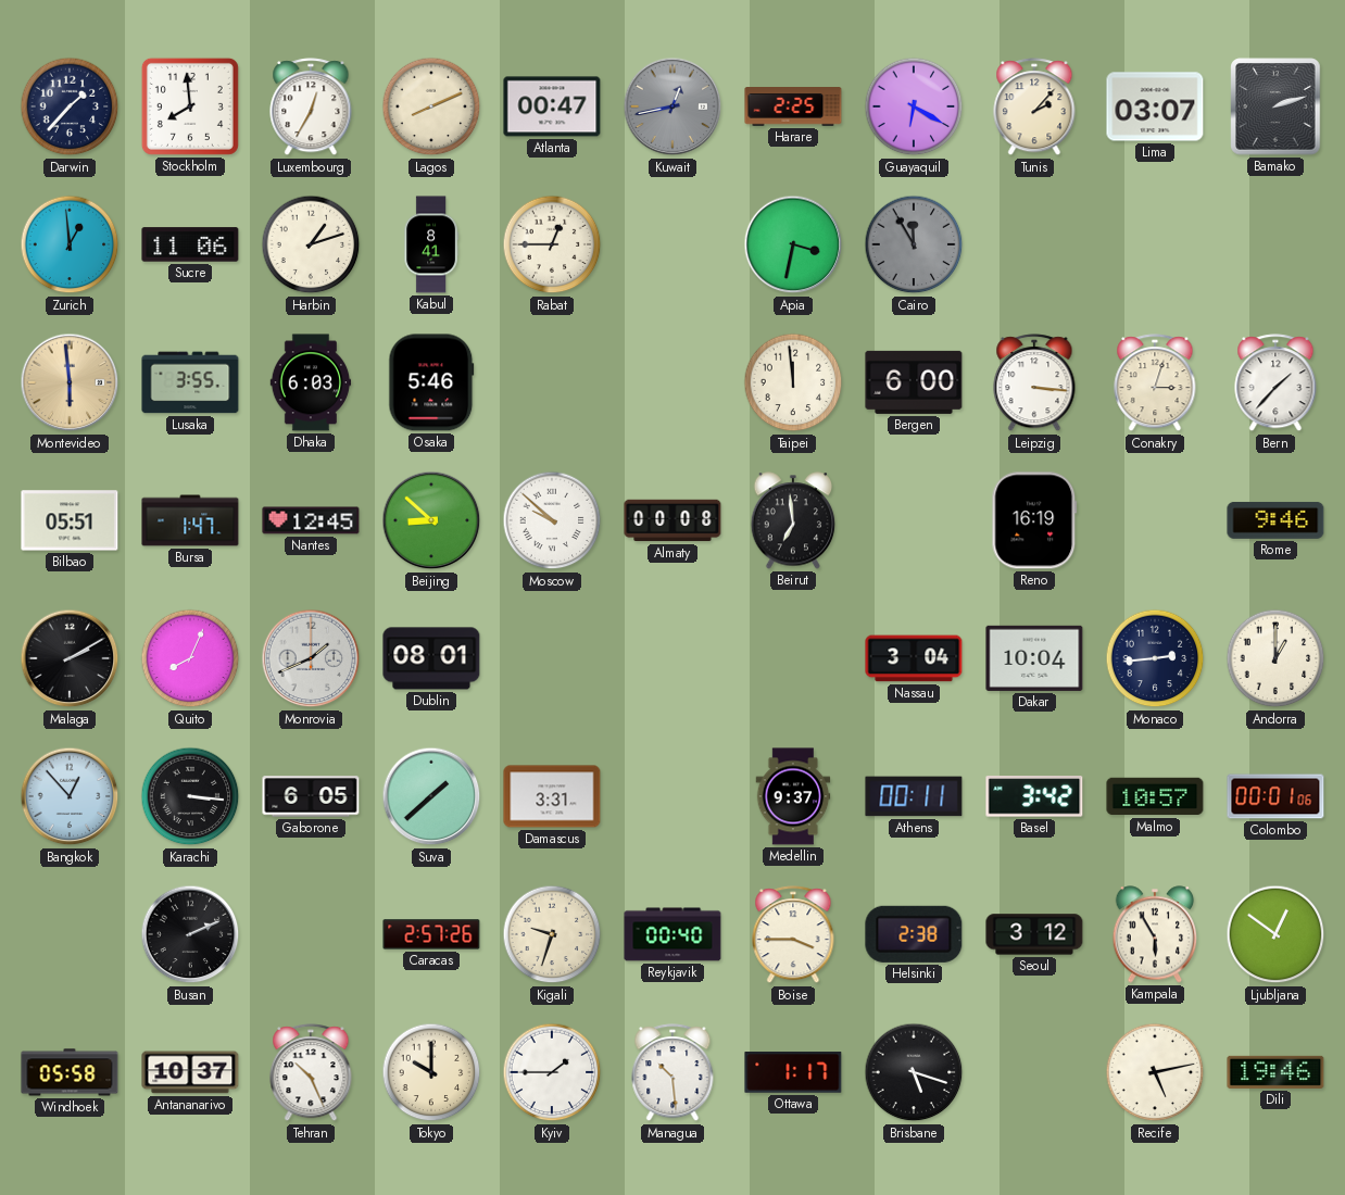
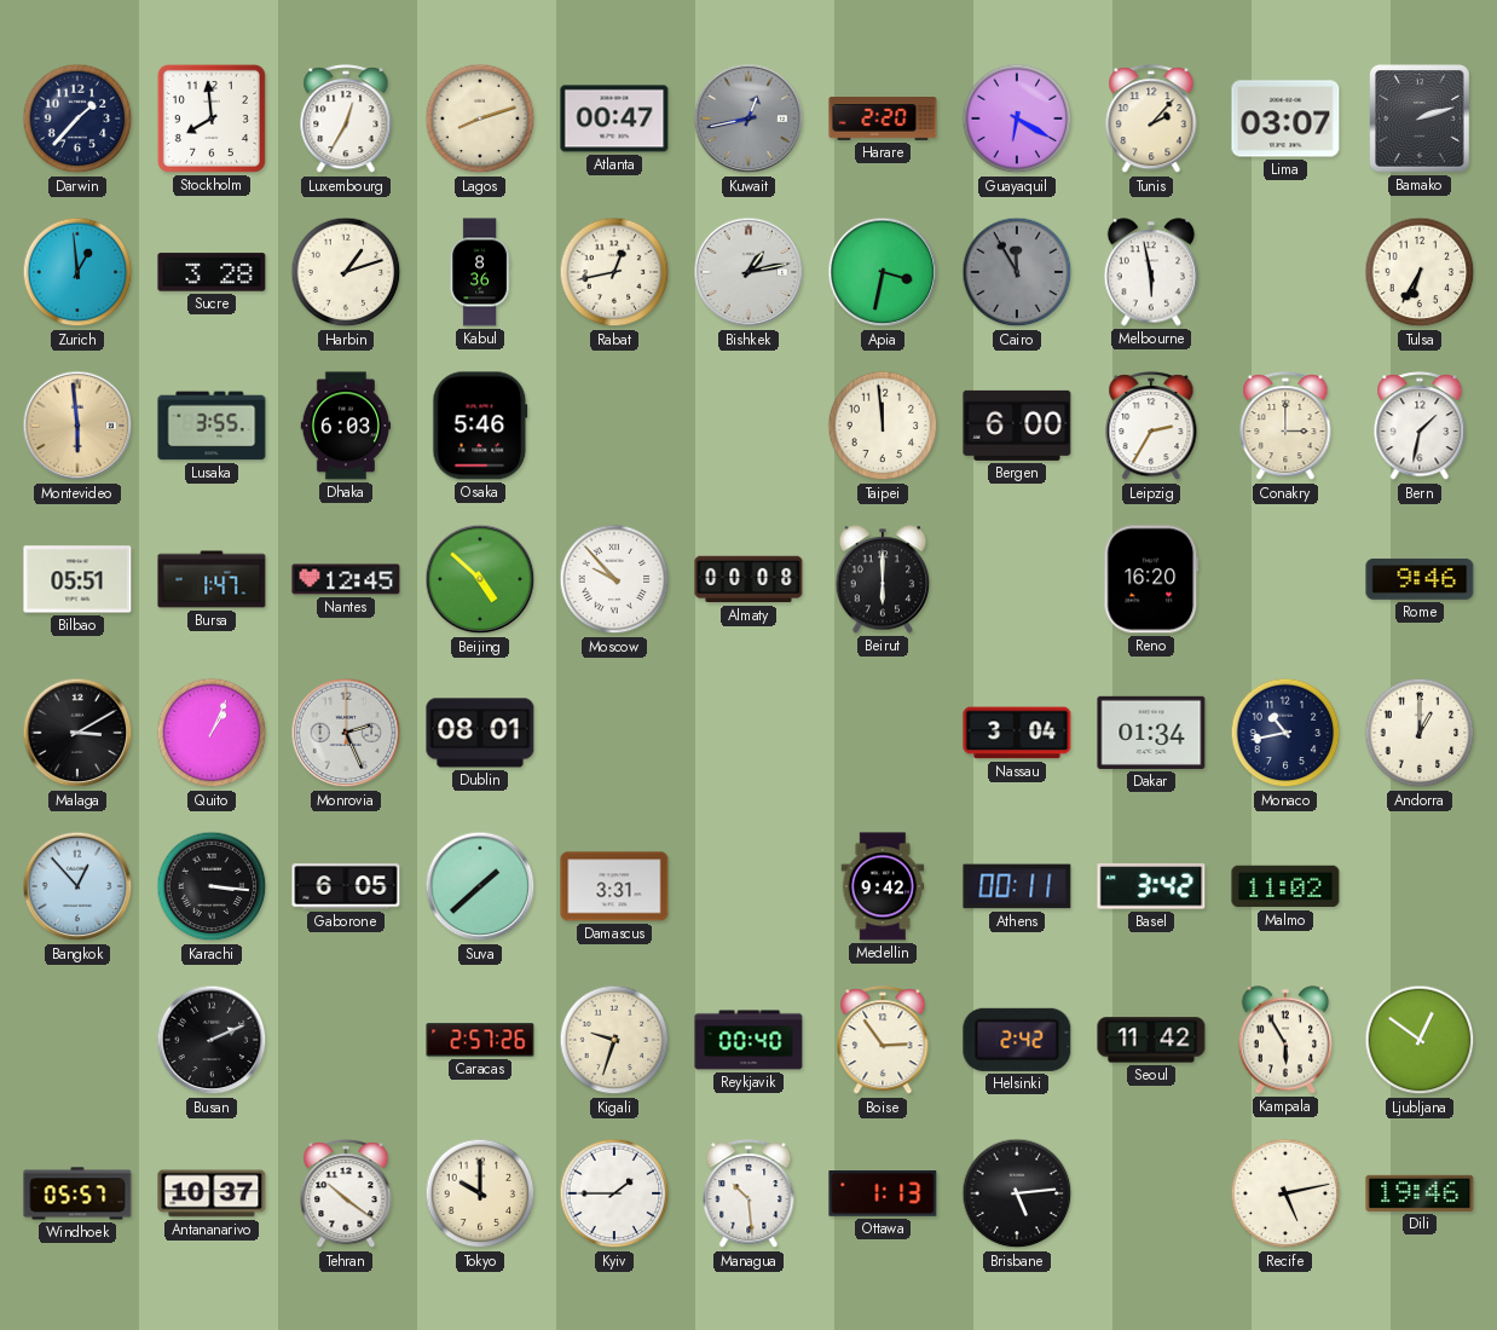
Lagos: 8:11 -> 8:12
Harare: 2:25 -> 2:20
Sucre: 11:06 -> 3:28
Kabul: 8:41 -> 8:36
Rabat: 12:45 -> 12:43
Bishkek: none -> 1:13
Melbourne: none -> 5:58
Tulsa: none -> 6:35
Leipzig: 3:16 -> 2:35
Conakry: 3:03 -> 3:00
Bern: 1:37 -> 1:32
Beijing: 8:52 -> 4:52
Moscow: 9:52 -> 9:53
Beirut: 6:59 -> 6:00
Reno: 16:19 -> 16:20
Malaga: 2:10 -> 3:10
Quito: 8:04 -> 1:04
Monrovia: 1:41 -> 2:26
Dakar: 10:04 -> 01:34
Monaco: 2:44 -> 10:43
Medellin: 9:37 -> 9:42
Malmo: 10:57 -> 11:02
Colombo: 00:01 -> none
Boise: 3:45 -> 2:54
Helsinki: 2:38 -> 2:42
Seoul: 3:12 -> 11:42
Windhoek: 05:58 -> 05:57
Tehran: 10:26 -> 10:21
Ottawa: 1:17 -> 1:13
Brisbane: 5:18 -> 5:14
